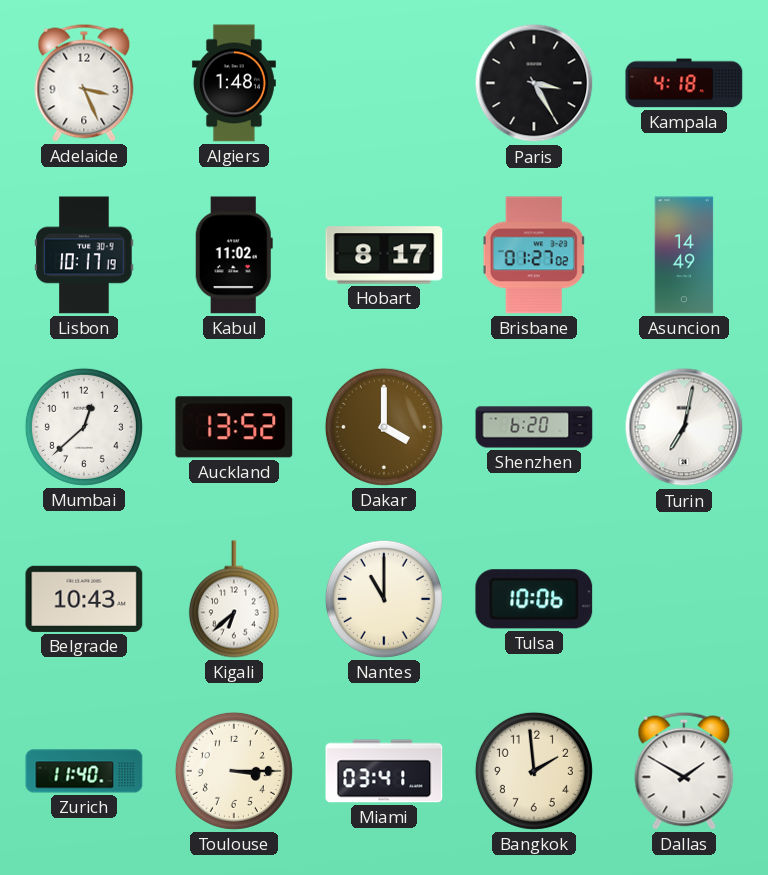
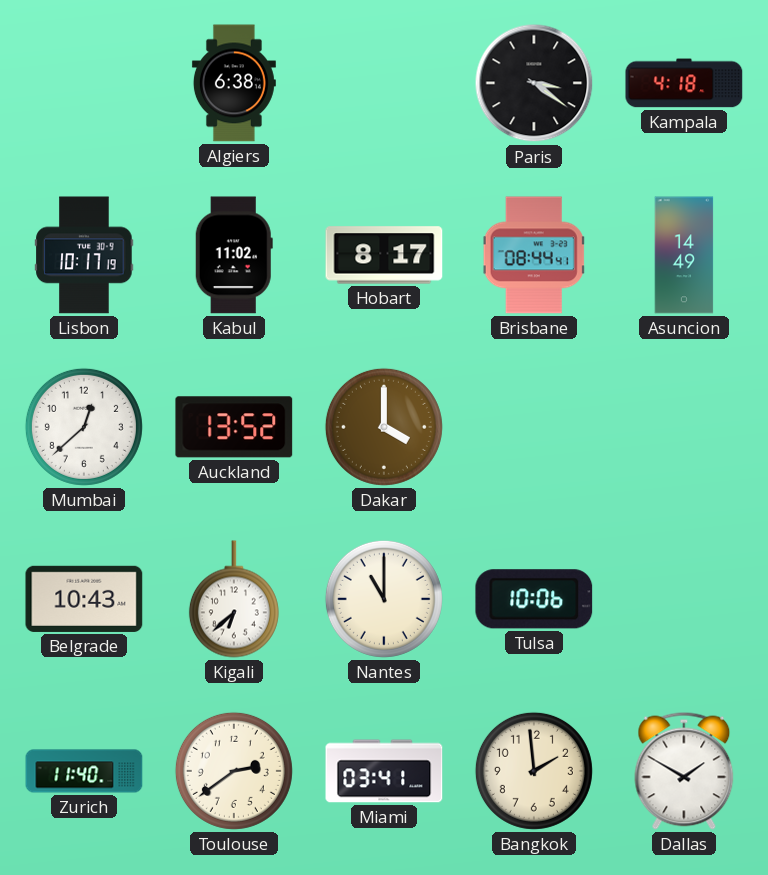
Adelaide: 3:26 -> none
Algiers: 1:48 -> 6:38
Paris: 3:25 -> 3:21
Brisbane: 01:27 -> 08:44
Shenzhen: 6:20 -> none
Turin: 7:02 -> none
Toulouse: 3:15 -> 2:39
